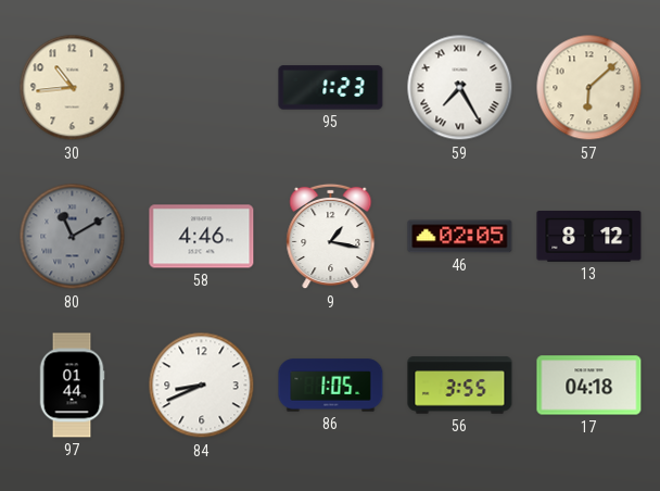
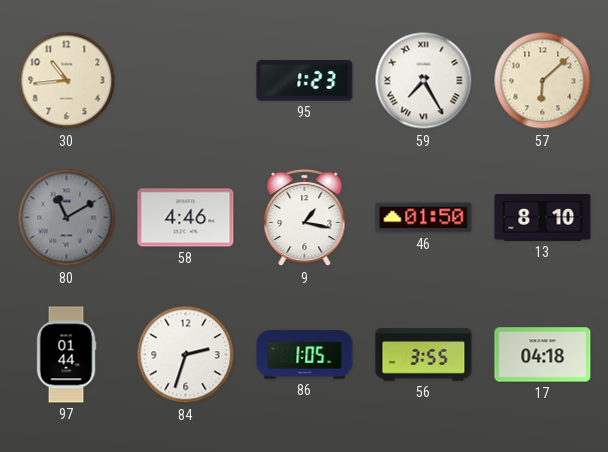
46: 02:05 -> 01:50
13: 8:12 -> 8:10
84: 8:41 -> 2:33
